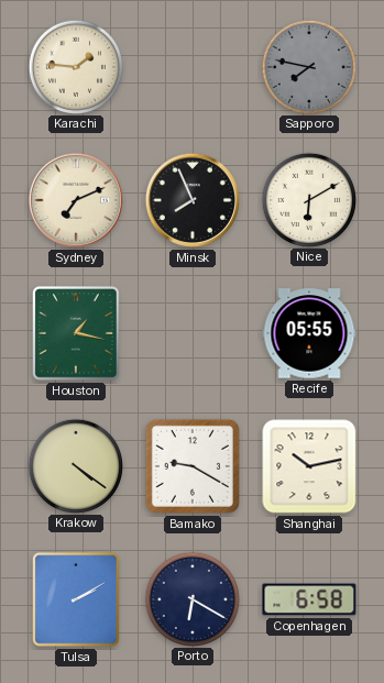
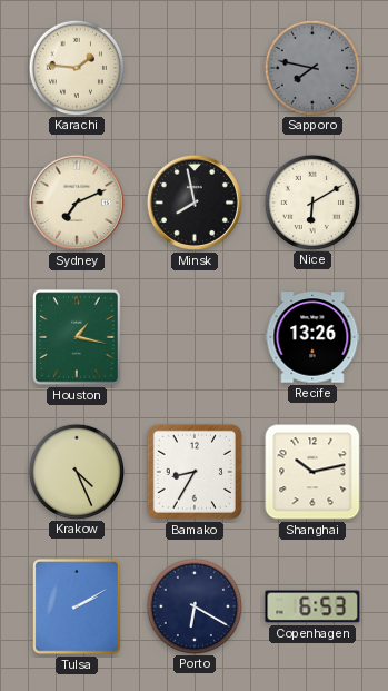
Minsk: 7:56 -> 7:58
Recife: 05:55 -> 13:26
Krakow: 4:21 -> 4:26
Bamako: 9:20 -> 8:35
Copenhagen: 6:58 -> 6:53
